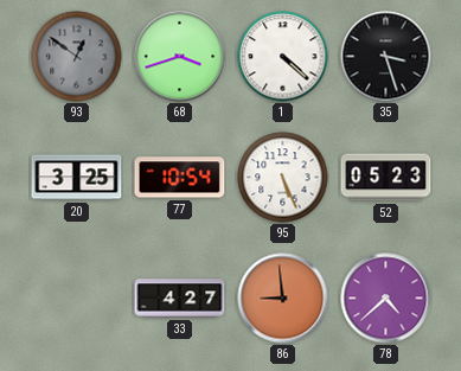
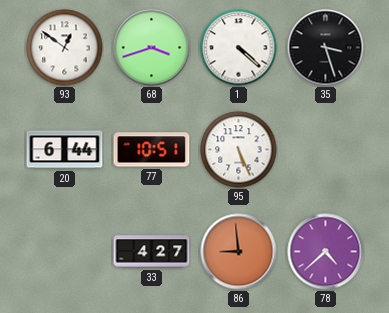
93 dial: grey -> white
20: 3:25 -> 6:44
77: 10:54 -> 10:51
52: 05:23 -> none
